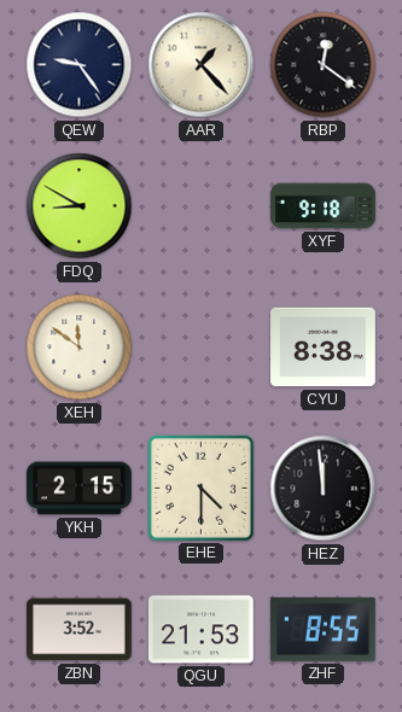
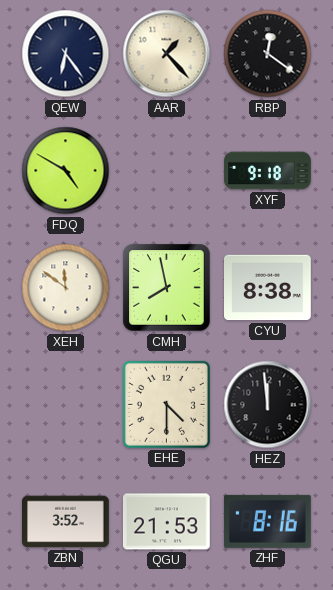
QEW: 9:24 -> 6:24
FDQ: 8:50 -> 4:50
CMH: none -> 7:58
YKH: 2:15 -> none
ZHF: 8:55 -> 8:16
